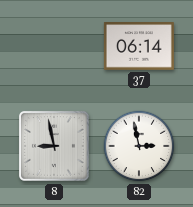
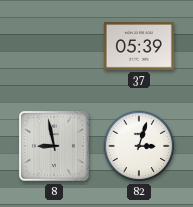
37: 06:14 -> 05:39
82: 2:58 -> 3:03
